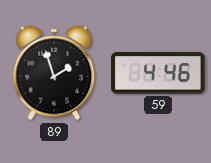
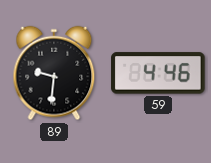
89: 1:57 -> 9:31
